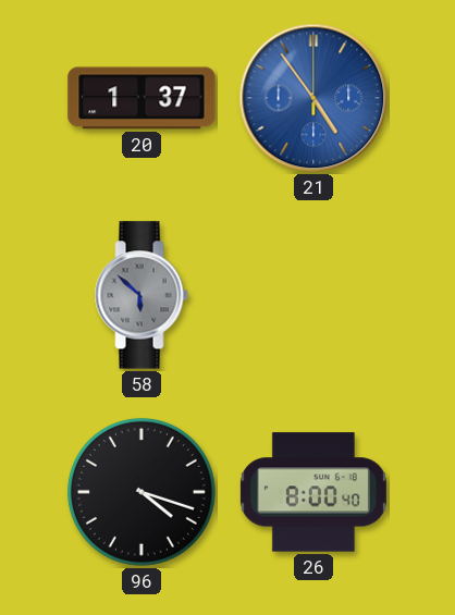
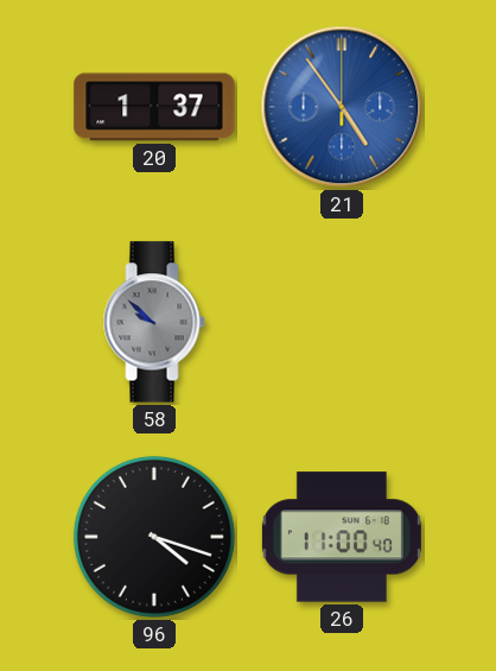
58: 5:52 -> 9:52
26: 8:00 -> 11:00
